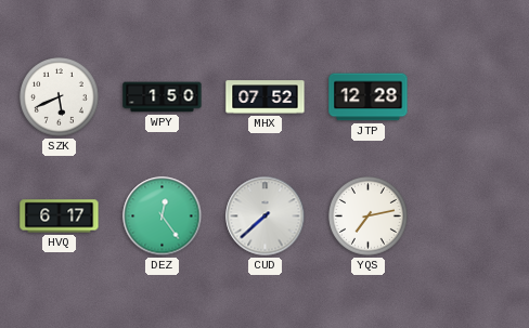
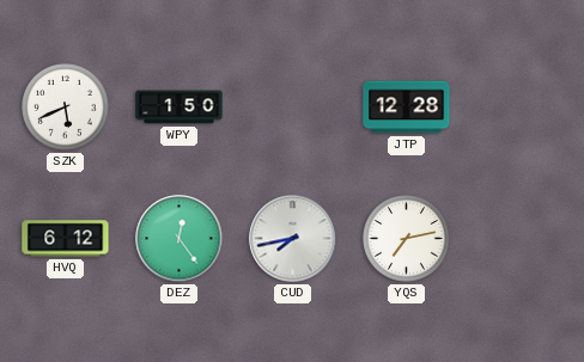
MHX: 07:52 -> none
HVQ: 6:17 -> 6:12
CUD: 7:38 -> 7:43
